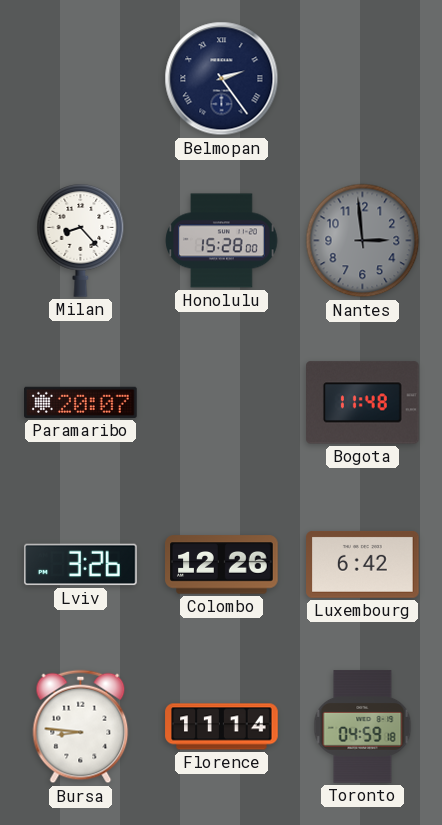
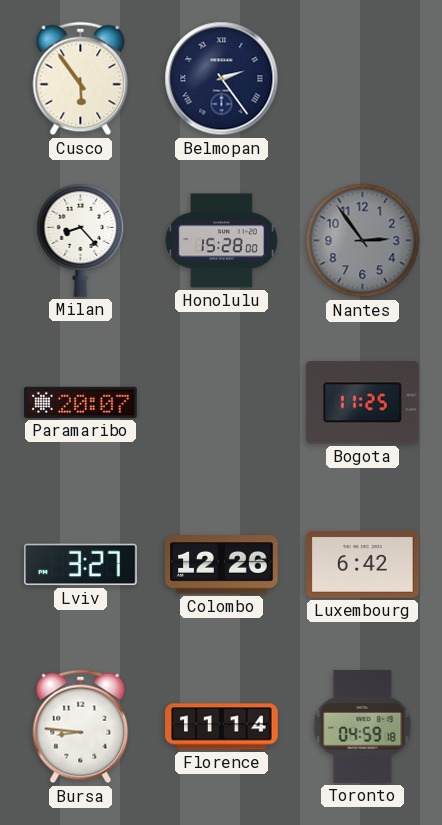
Cusco: none -> 5:54
Nantes: 2:59 -> 2:54
Bogota: 11:48 -> 11:25
Lviv: 3:26 -> 3:27
